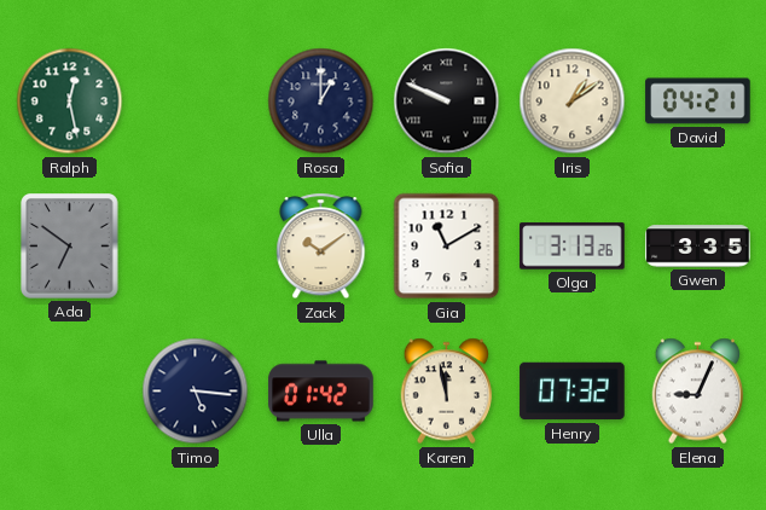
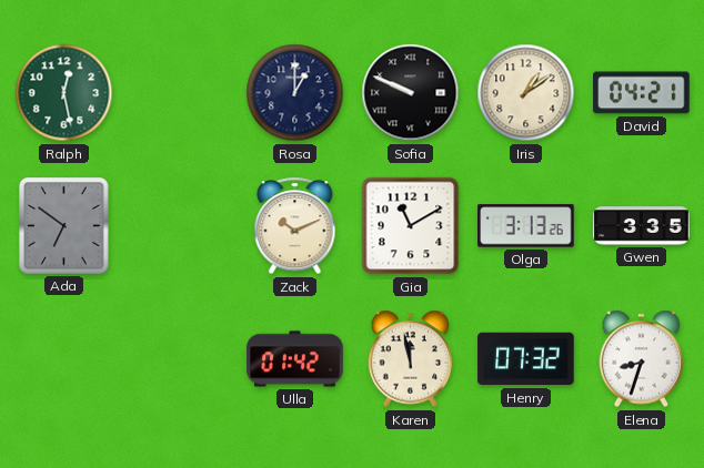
Zack: 10:09 -> 10:11
Timo: 5:16 -> none
Elena: 9:04 -> 8:33
